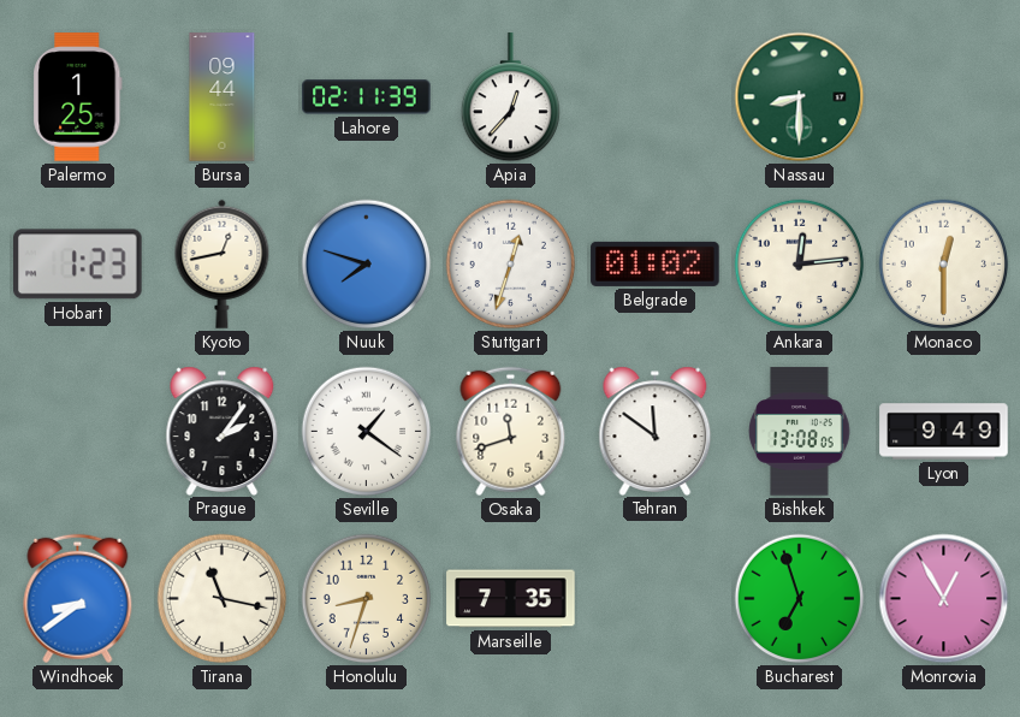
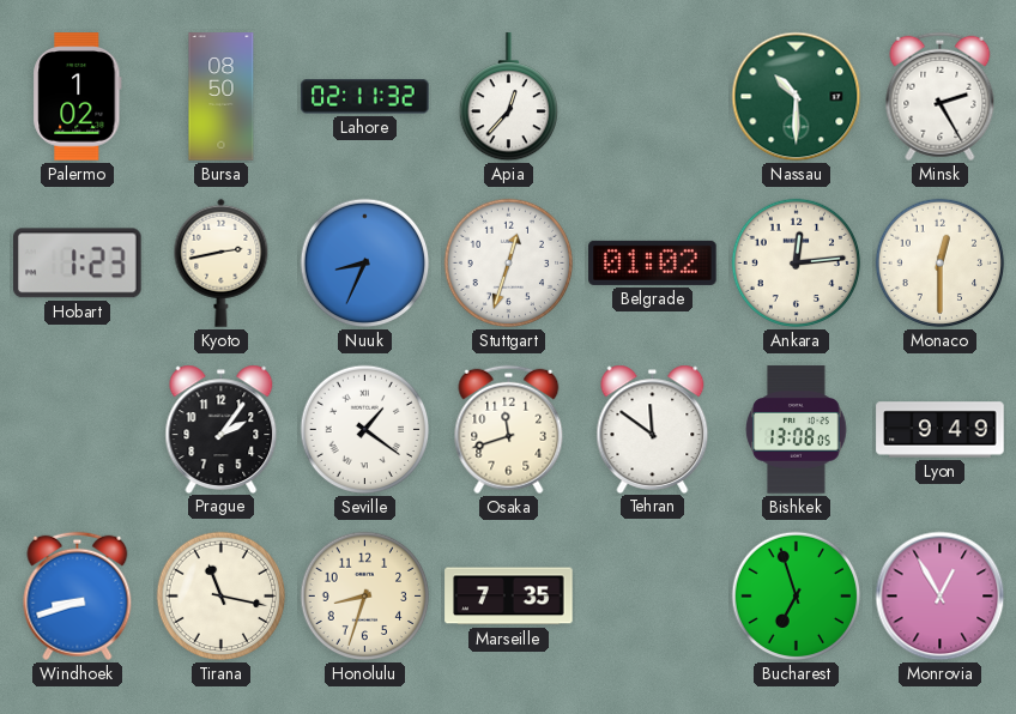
Palermo: 1:25 -> 1:02
Bursa: 09:44 -> 08:50
Lahore: 02:11:39 -> 02:11:32
Nassau: 8:30 -> 10:30
Minsk: none -> 2:25
Kyoto: 12:43 -> 2:43
Nuuk: 7:48 -> 8:34
Windhoek: 8:39 -> 8:42
